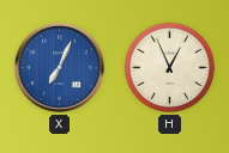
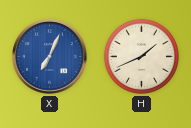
H: 12:56 -> 1:41
